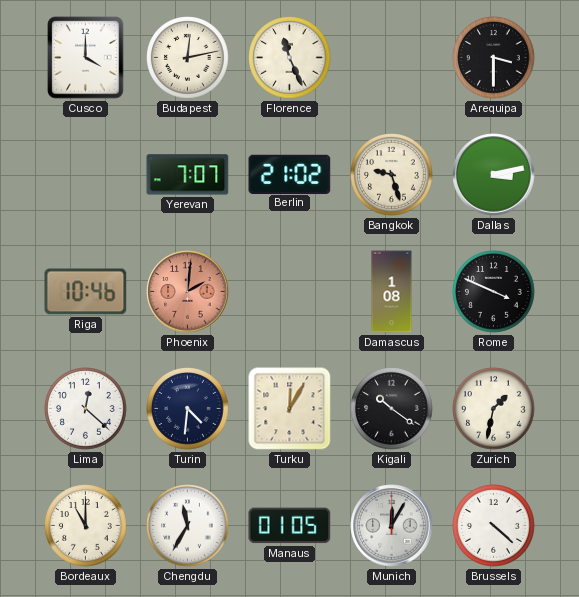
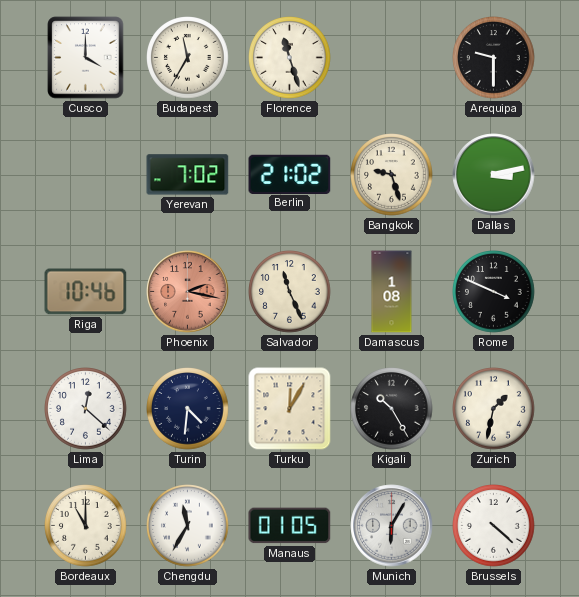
Budapest: 12:13 -> 11:35
Florence: 11:26 -> 11:27
Arequipa: 3:30 -> 9:30
Yerevan: 7:07 -> 7:02
Phoenix: 2:01 -> 2:17
Salvador: none -> 11:26
Kigali: 10:21 -> 10:25
Munich: 12:05 -> 6:05
